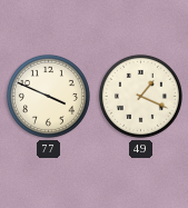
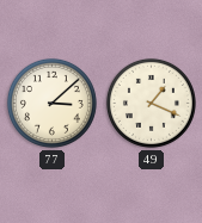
77: 3:49 -> 3:08
